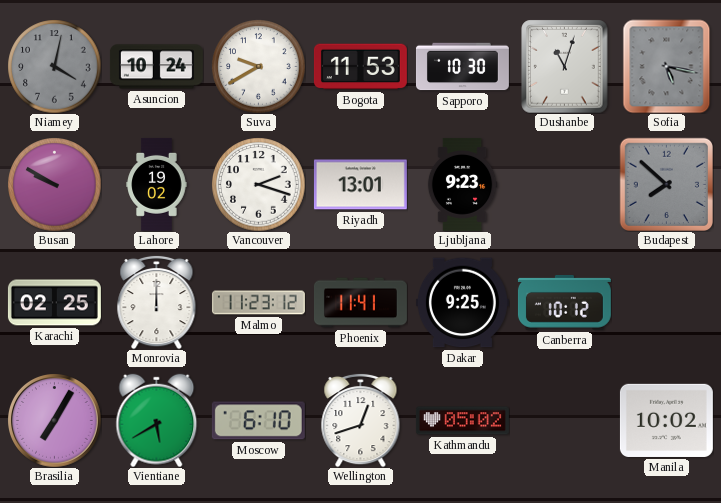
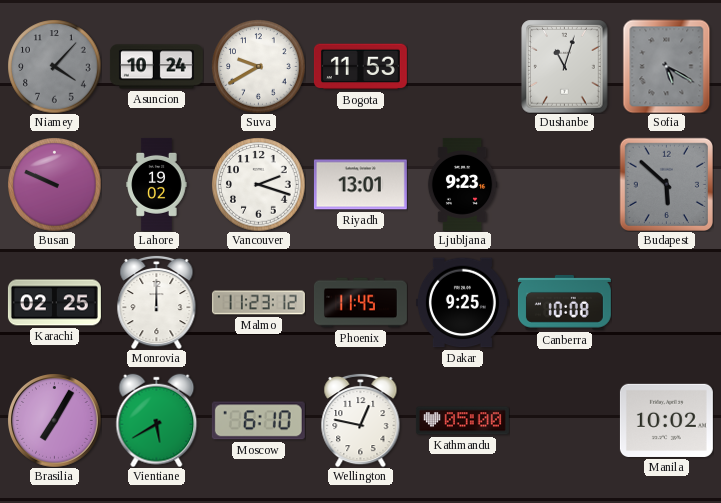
Niamey: 4:02 -> 4:07
Sapporo: 10:30 -> none
Sofia: 5:17 -> 5:20
Busan: 9:50 -> 9:49
Budapest: 7:52 -> 5:52
Phoenix: 11:41 -> 11:45
Canberra: 10:12 -> 10:08
Wellington: 12:42 -> 12:47
Kathmandu: 05:02 -> 05:00
